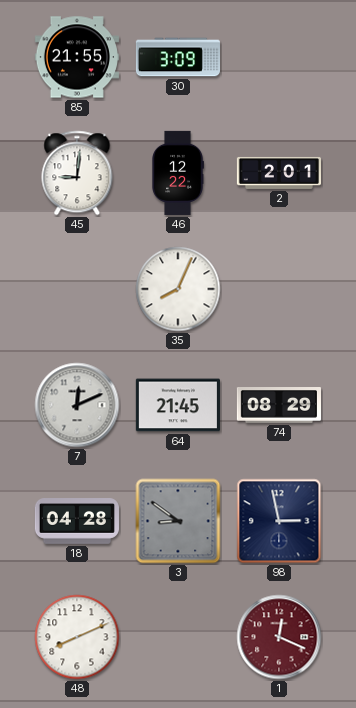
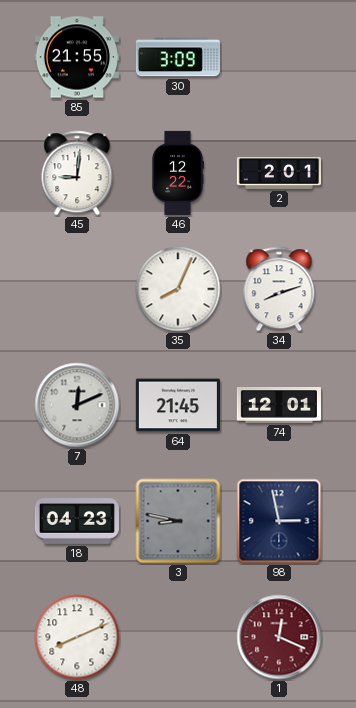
34: none -> 8:12
74: 08:29 -> 12:01
18: 04:28 -> 04:23
3: 8:51 -> 8:47
